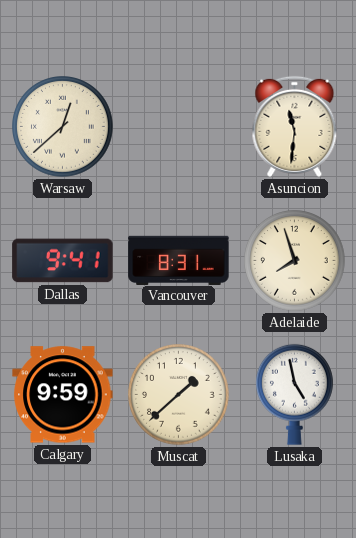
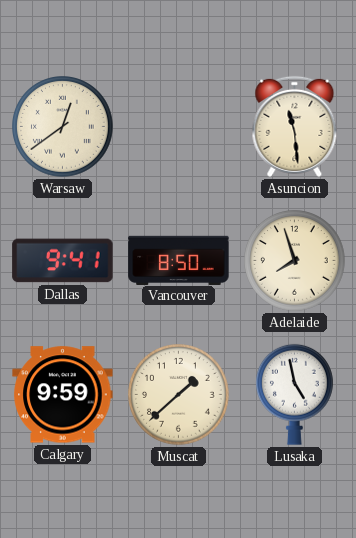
Warsaw: 12:38 -> 12:39
Asuncion: 11:31 -> 11:29
Vancouver: 8:31 -> 8:50
